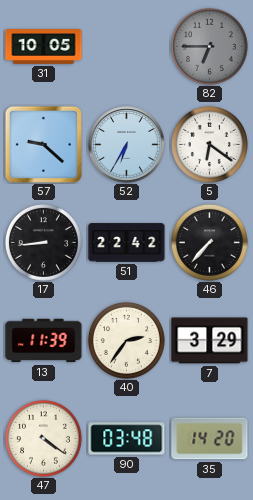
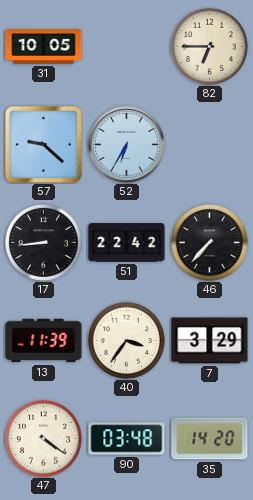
82 dial: grey -> cream
5: 6:21 -> none
40: 2:36 -> 3:36
